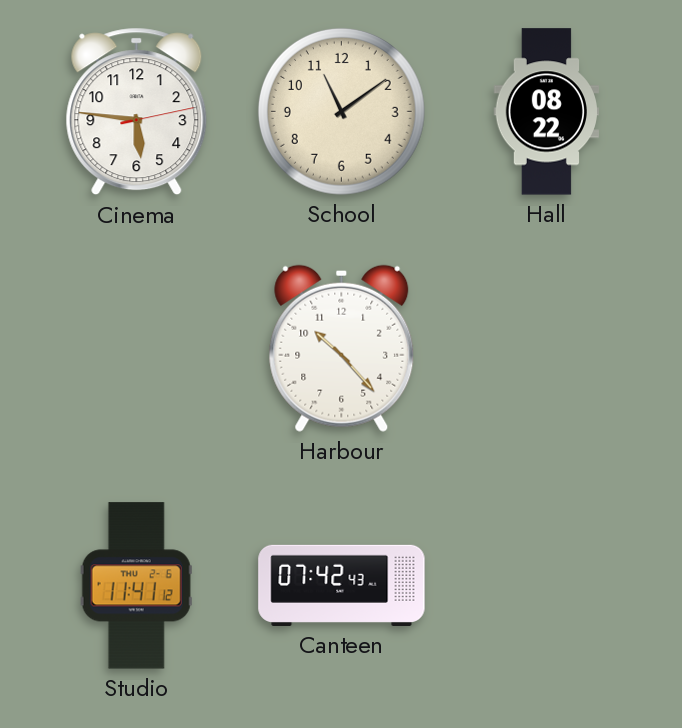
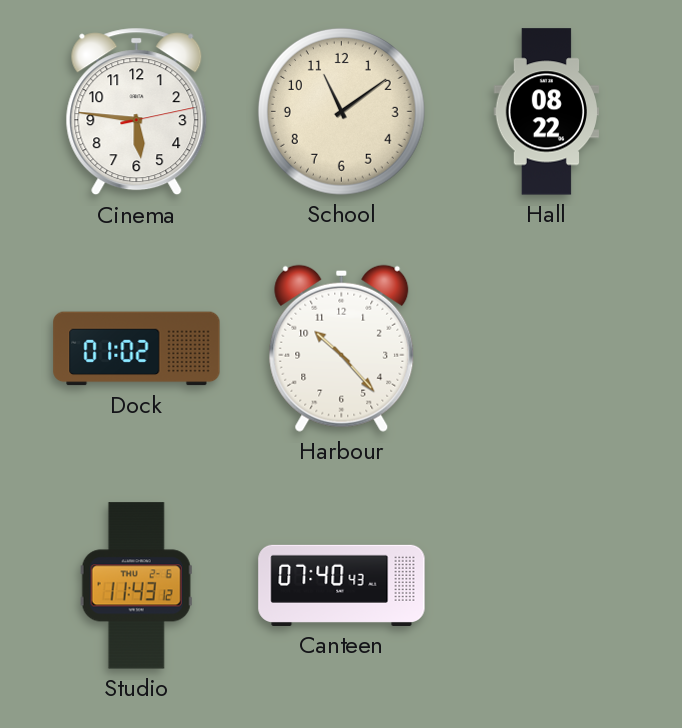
Dock: none -> 01:02
Studio: 11:41 -> 11:43
Canteen: 07:42 -> 07:40
